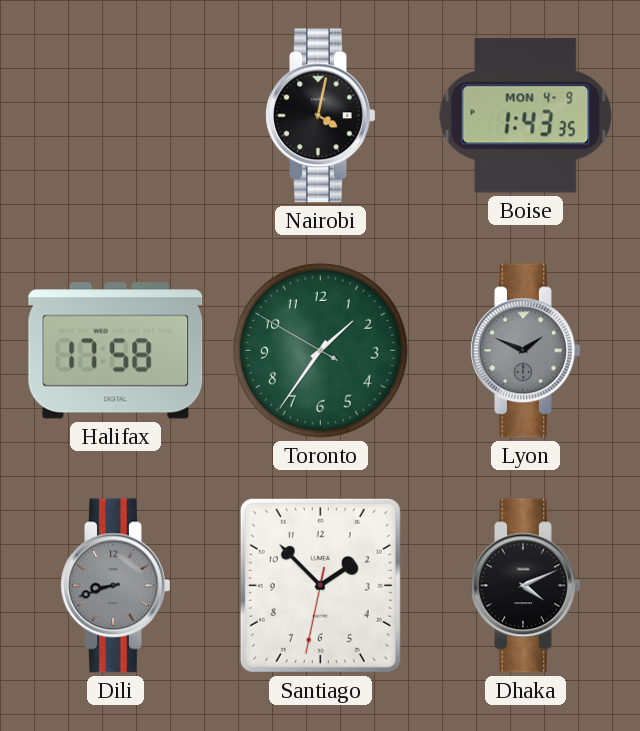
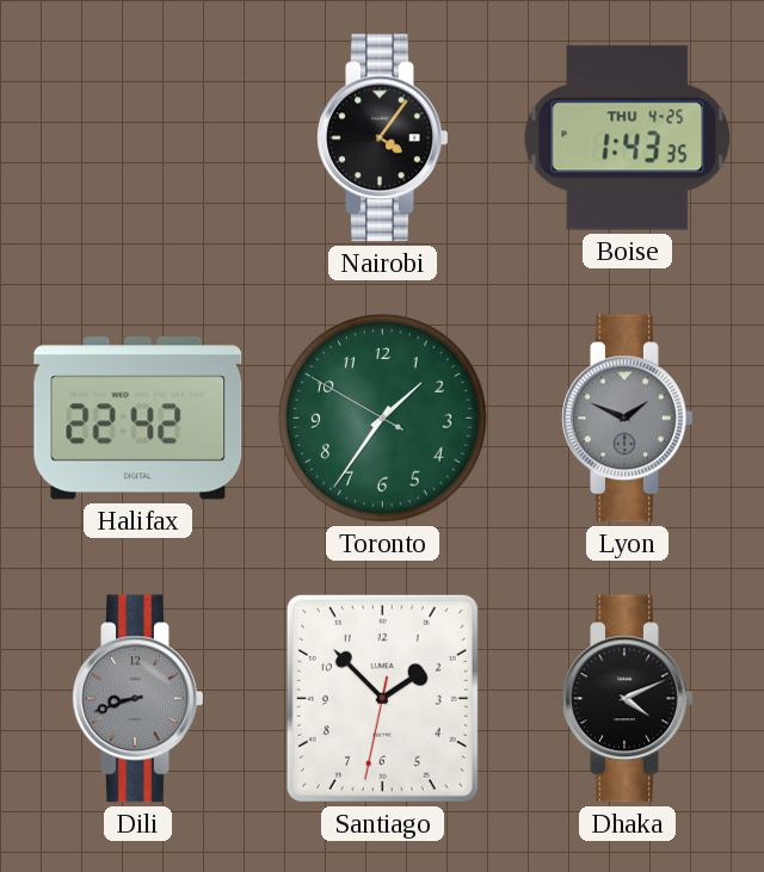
Nairobi: 4:02 -> 4:06
Boise date: MON 4-9 -> THU 4-25
Halifax: 17:58 -> 22:42
